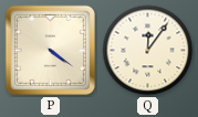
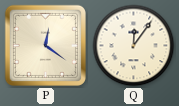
P: 4:21 -> 12:21
